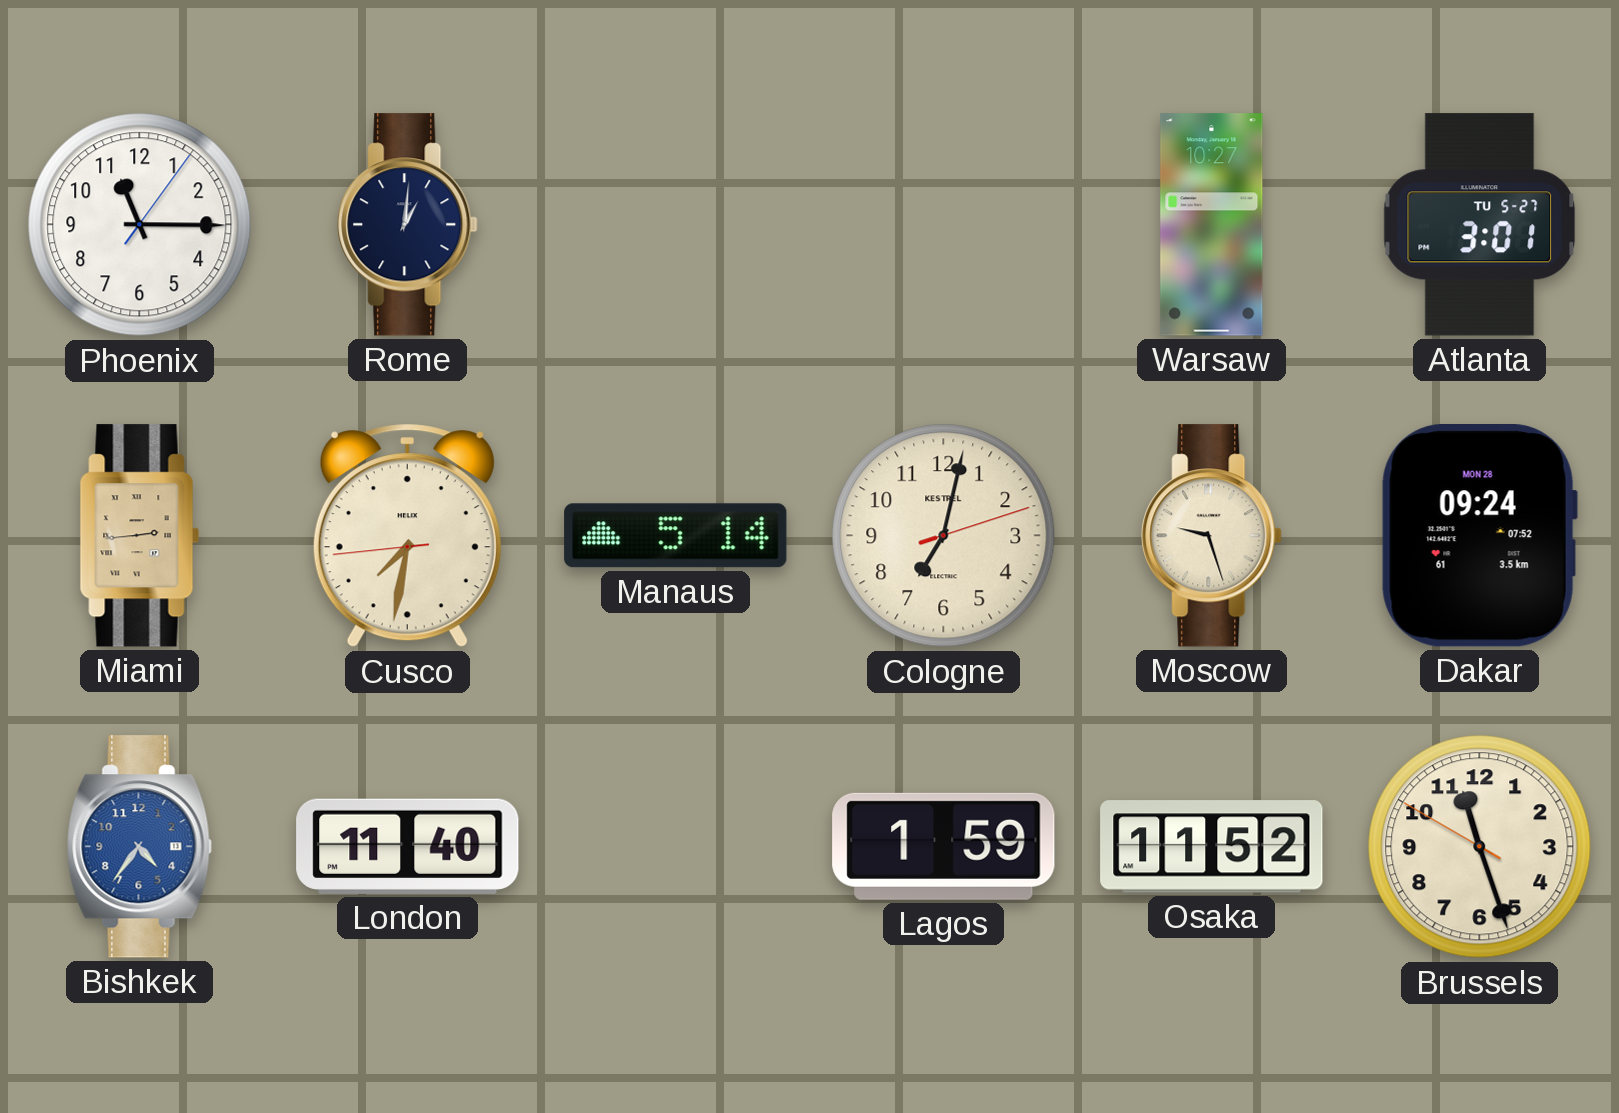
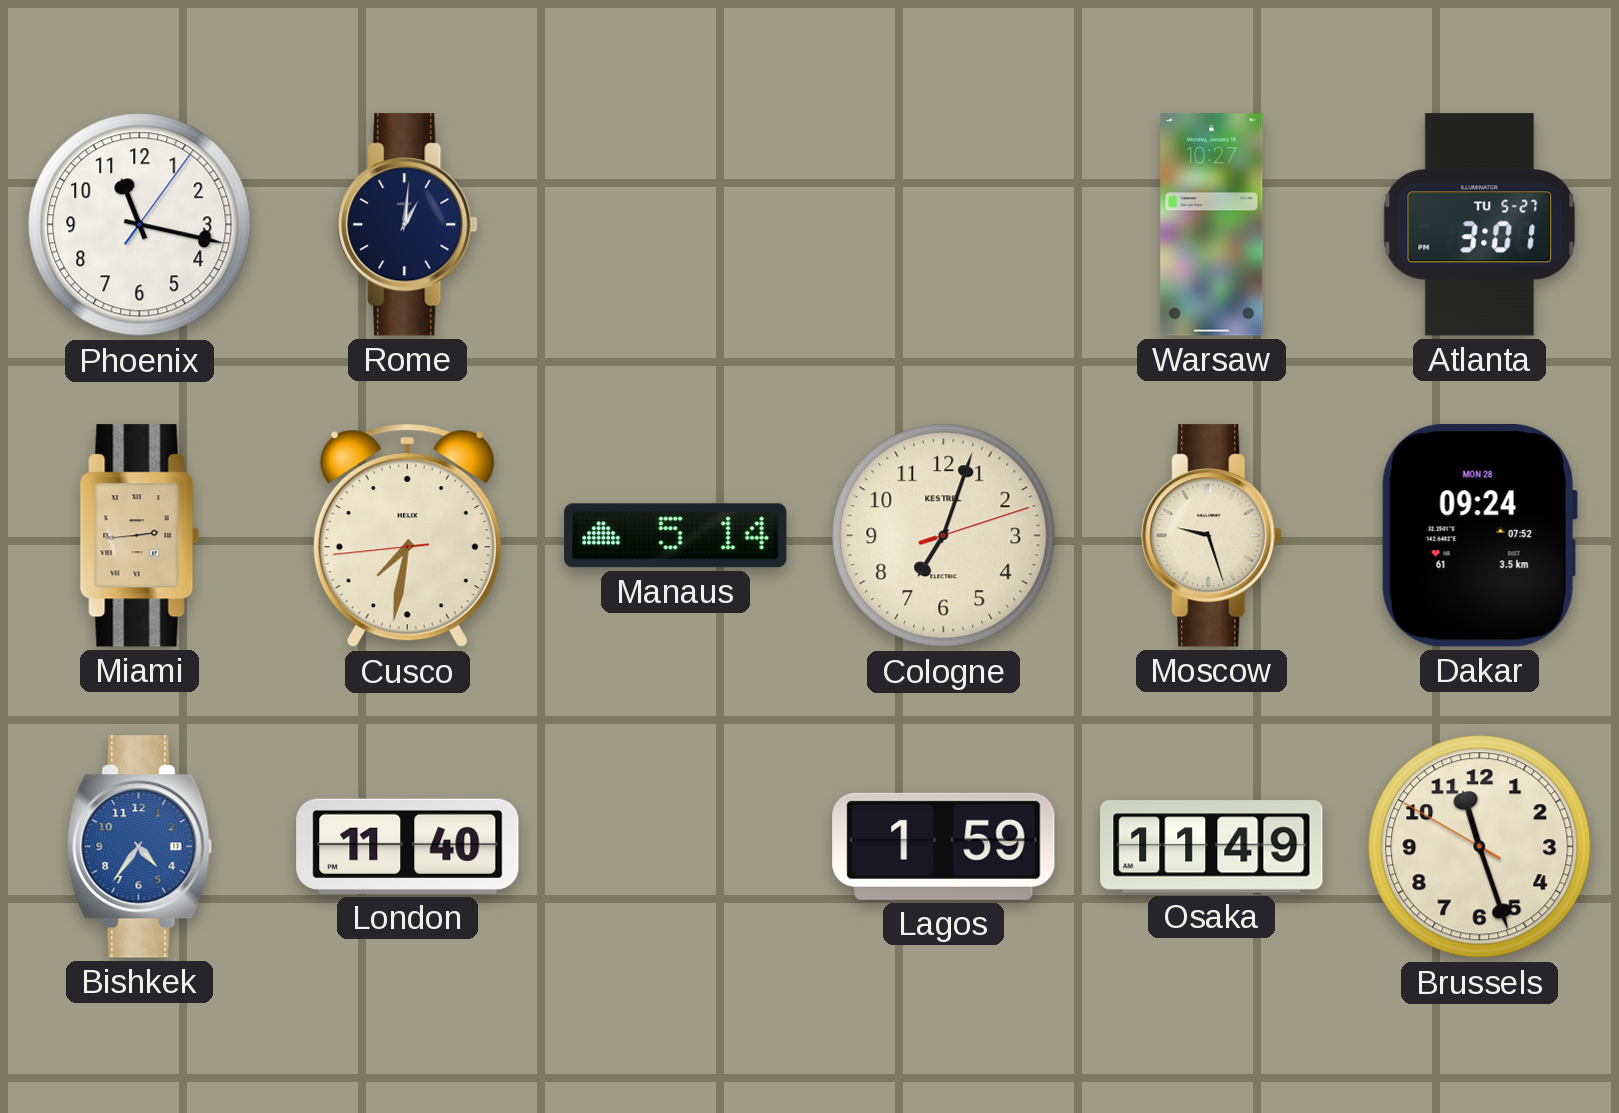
Phoenix: 11:15 -> 11:17
Cologne: 7:02 -> 7:03
Osaka: 11:52 -> 11:49
